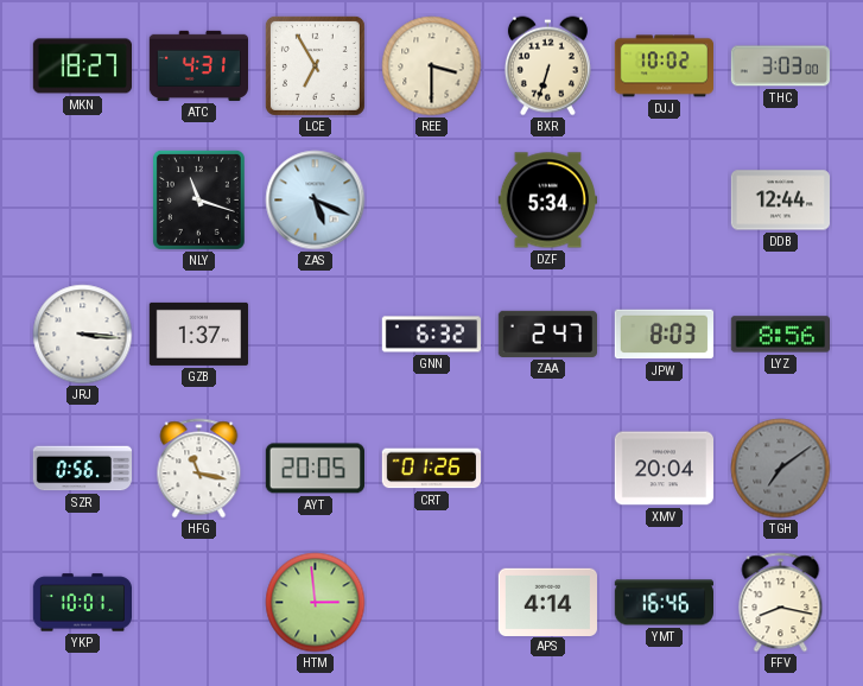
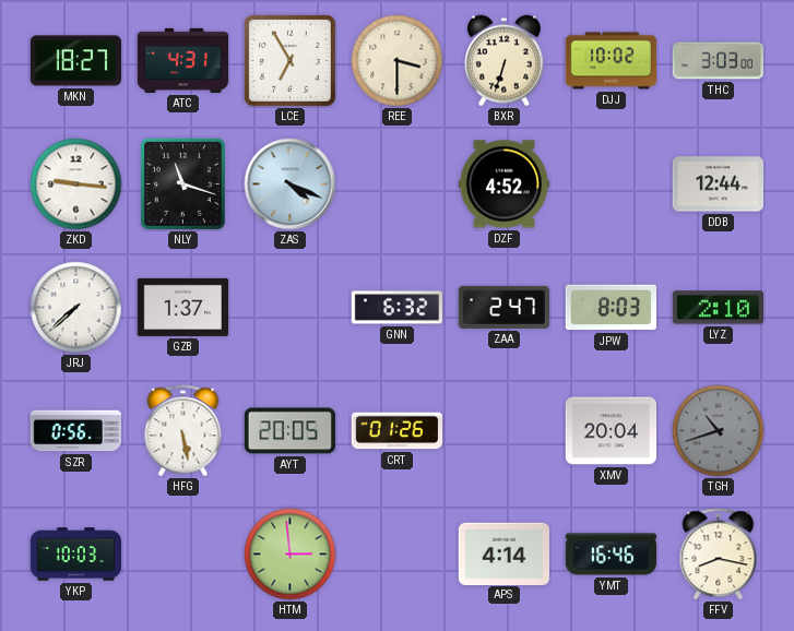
ZKD: none -> 9:16
ZAS: 5:19 -> 4:19
DZF: 5:34 -> 4:52
JRJ: 3:16 -> 7:38
LYZ: 8:56 -> 2:10
HFG: 11:17 -> 5:28
TGH: 7:09 -> 10:42
YKP: 10:01 -> 10:03
